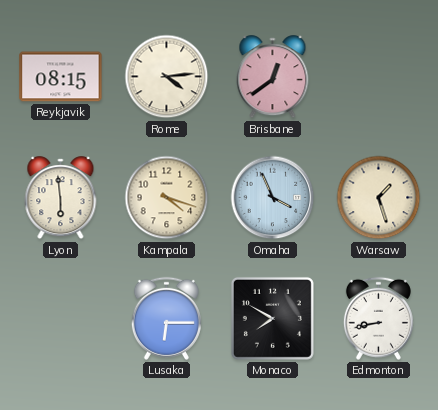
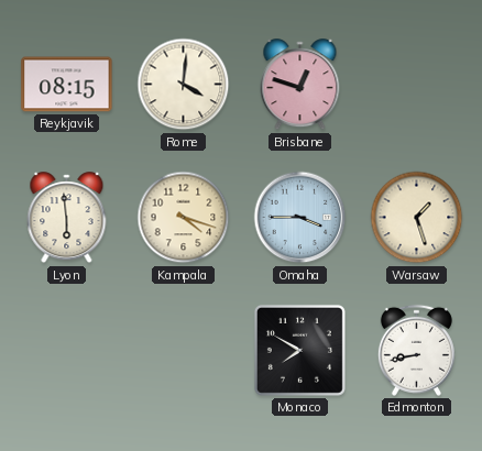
Rome: 4:14 -> 4:01
Brisbane: 12:39 -> 12:48
Omaha: 3:56 -> 3:45
Lusaka: 6:15 -> none
